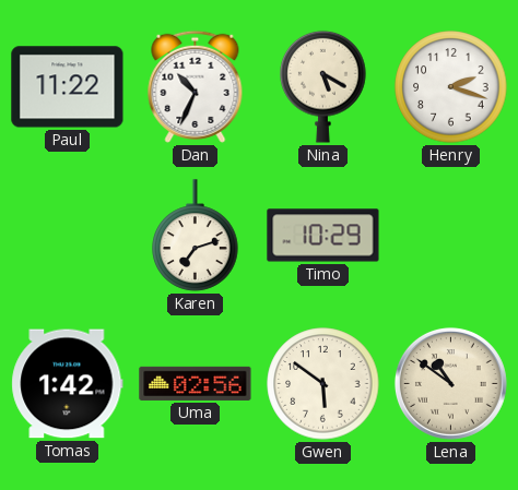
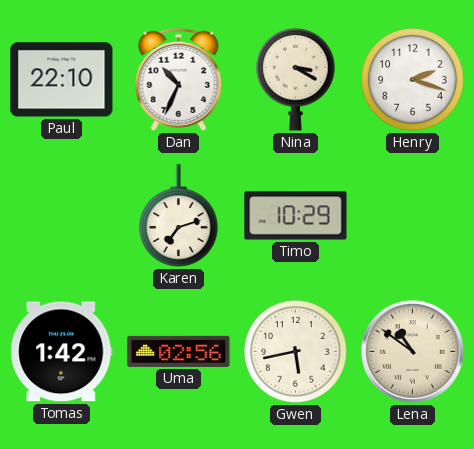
Paul: 11:22 -> 22:10
Nina: 5:20 -> 3:20
Gwen: 5:51 -> 5:43
